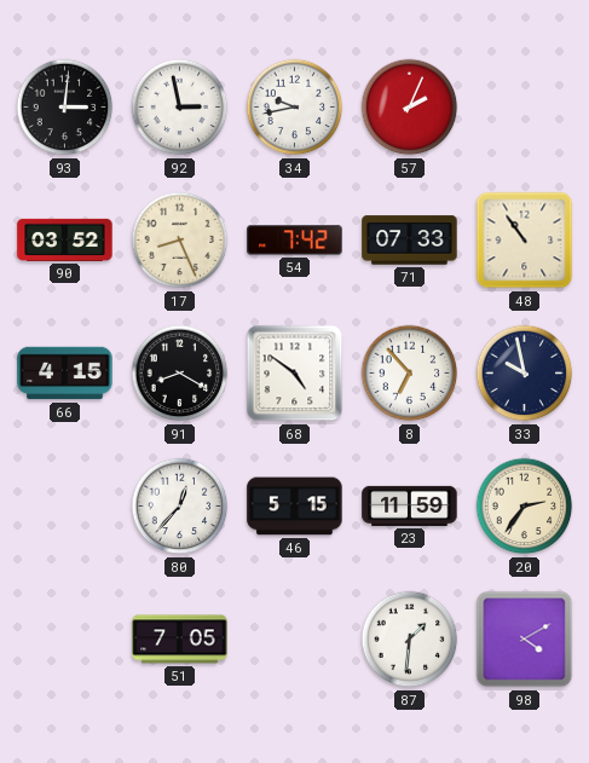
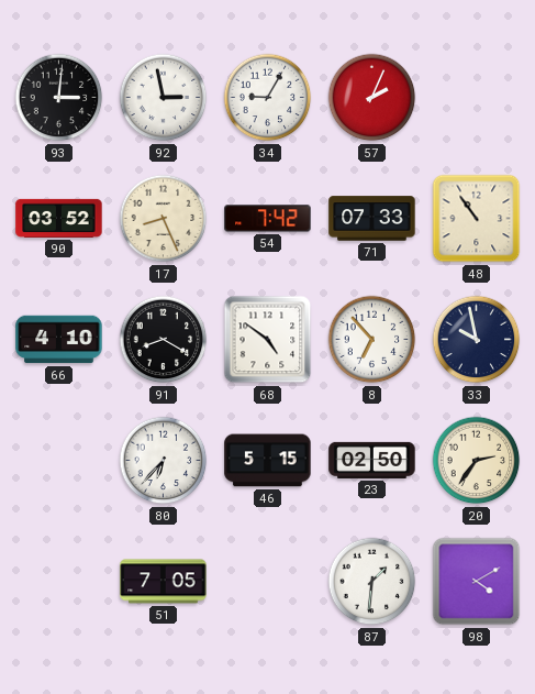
34: 9:43 -> 9:05
66: 4:15 -> 4:10
80: 12:37 -> 6:37
23: 11:59 -> 02:50
